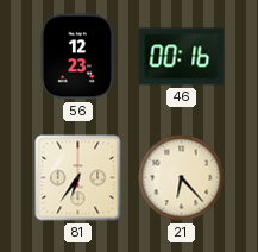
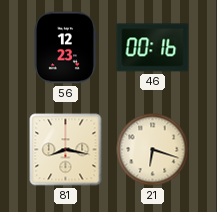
81: 6:36 -> 8:17
21: 6:23 -> 6:18
